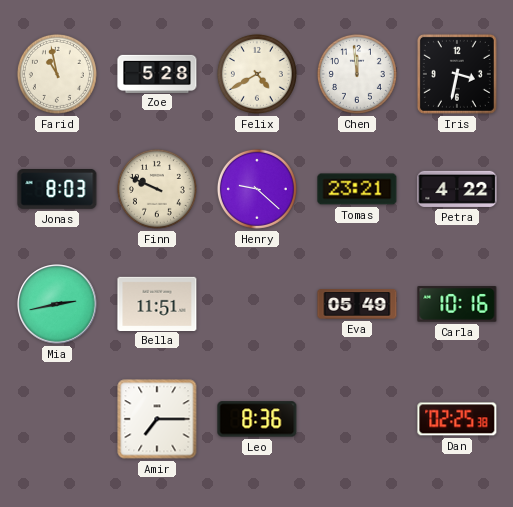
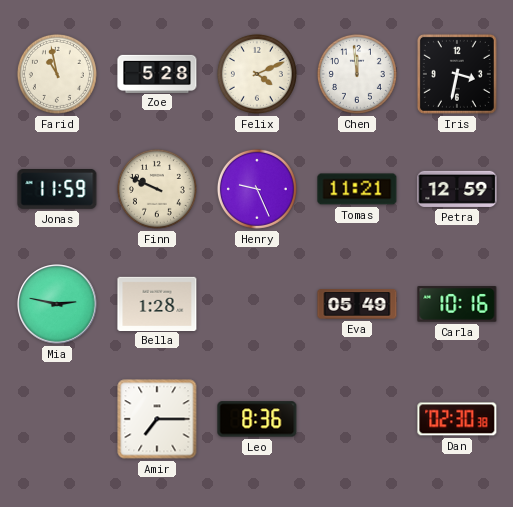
Felix: 4:40 -> 4:11
Jonas: 8:03 -> 11:59
Henry: 9:22 -> 9:26
Tomas: 23:21 -> 11:21
Petra: 4:22 -> 12:59
Mia: 2:43 -> 2:47
Bella: 11:51 -> 1:28
Dan: 02:25 -> 02:30
